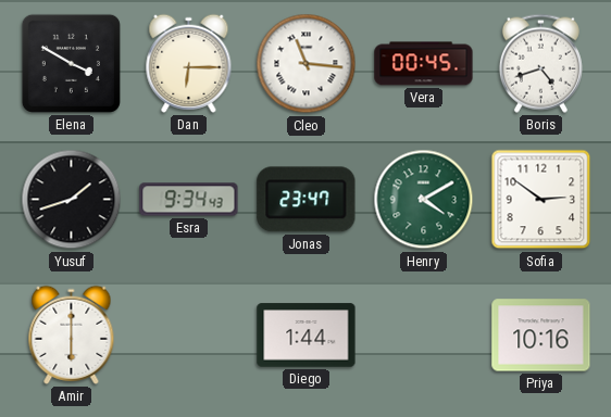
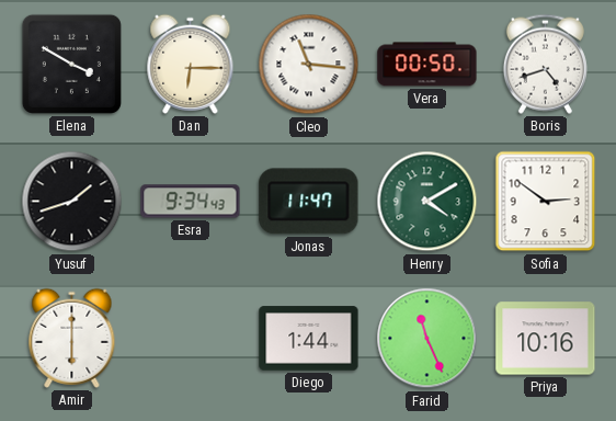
Vera: 00:45 -> 00:50
Jonas: 23:47 -> 11:47
Farid: none -> 11:26
